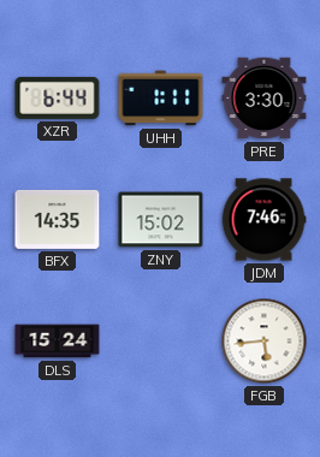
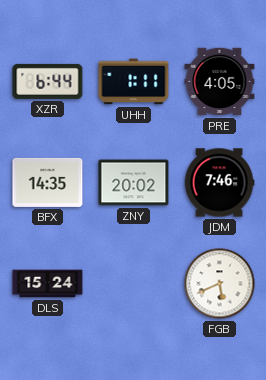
PRE: 3:30 -> 4:05
ZNY: 15:02 -> 20:02
FGB: 5:44 -> 5:41
